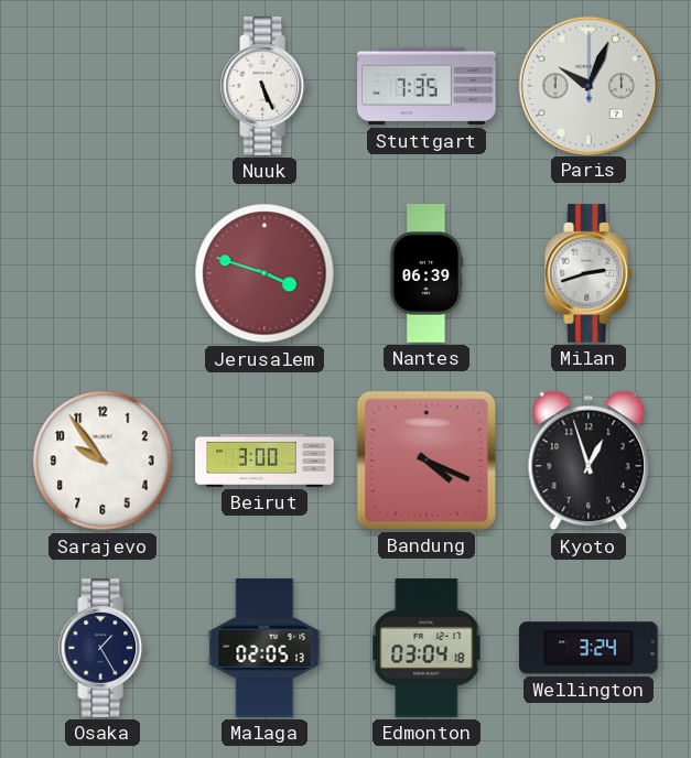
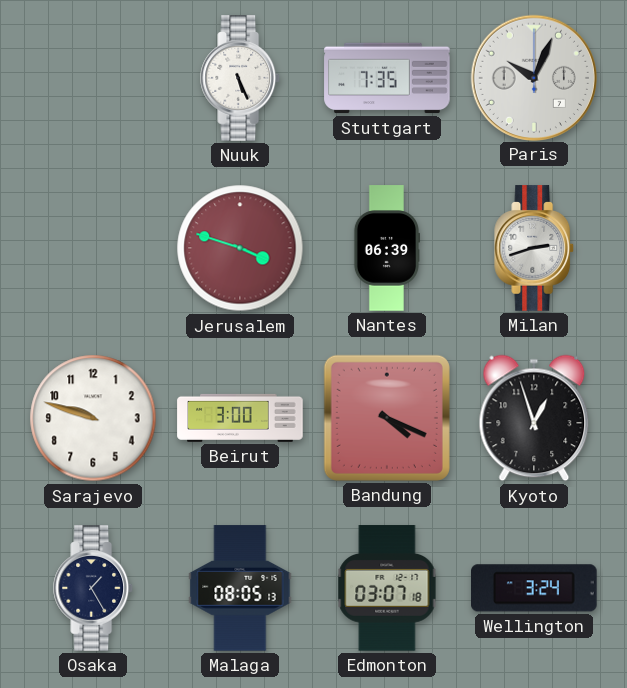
Sarajevo: 9:54 -> 9:48
Malaga: 02:05 -> 08:05
Edmonton: 03:04 -> 03:07
